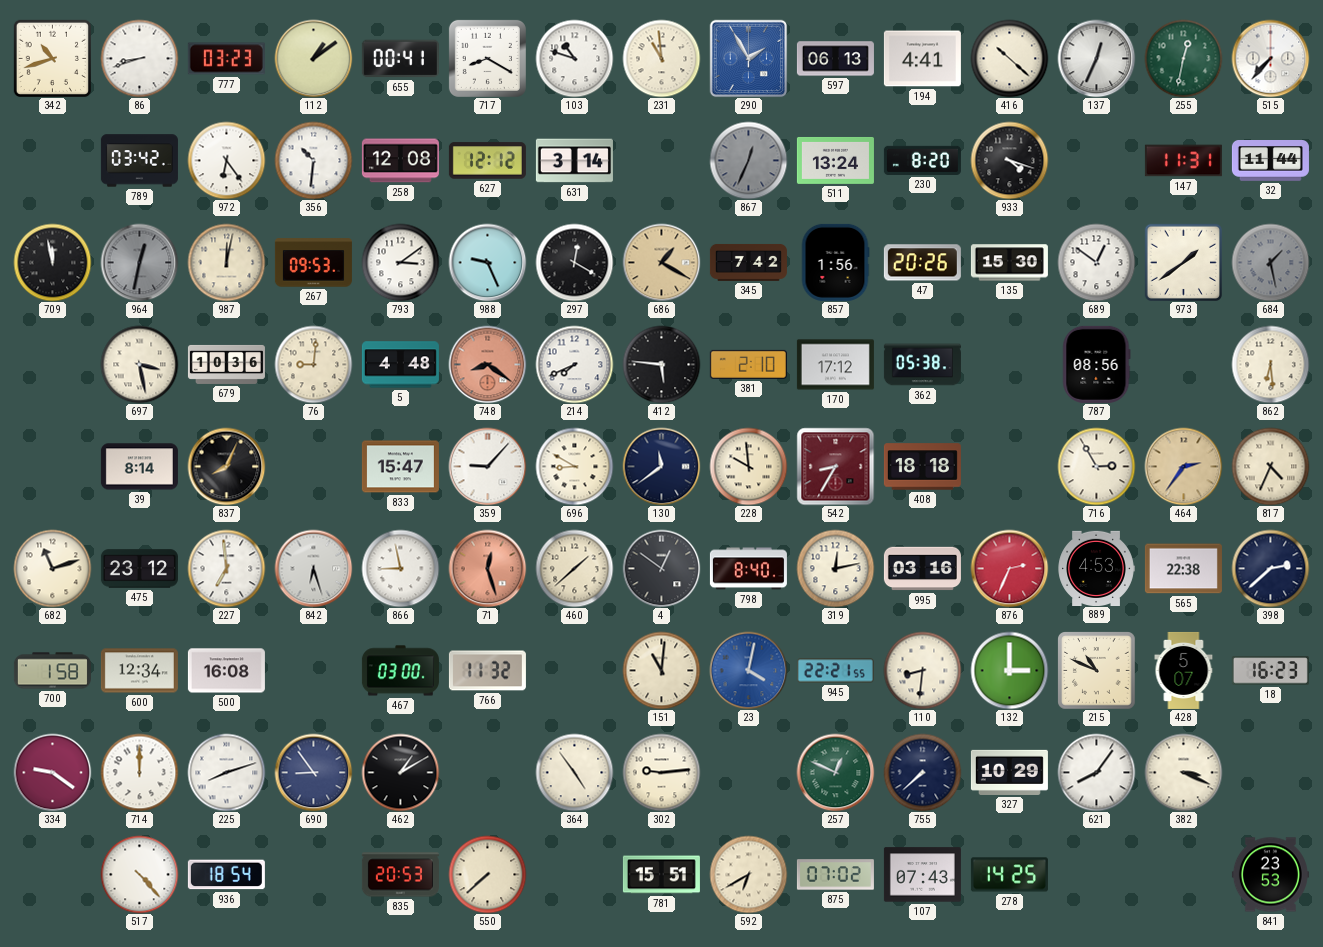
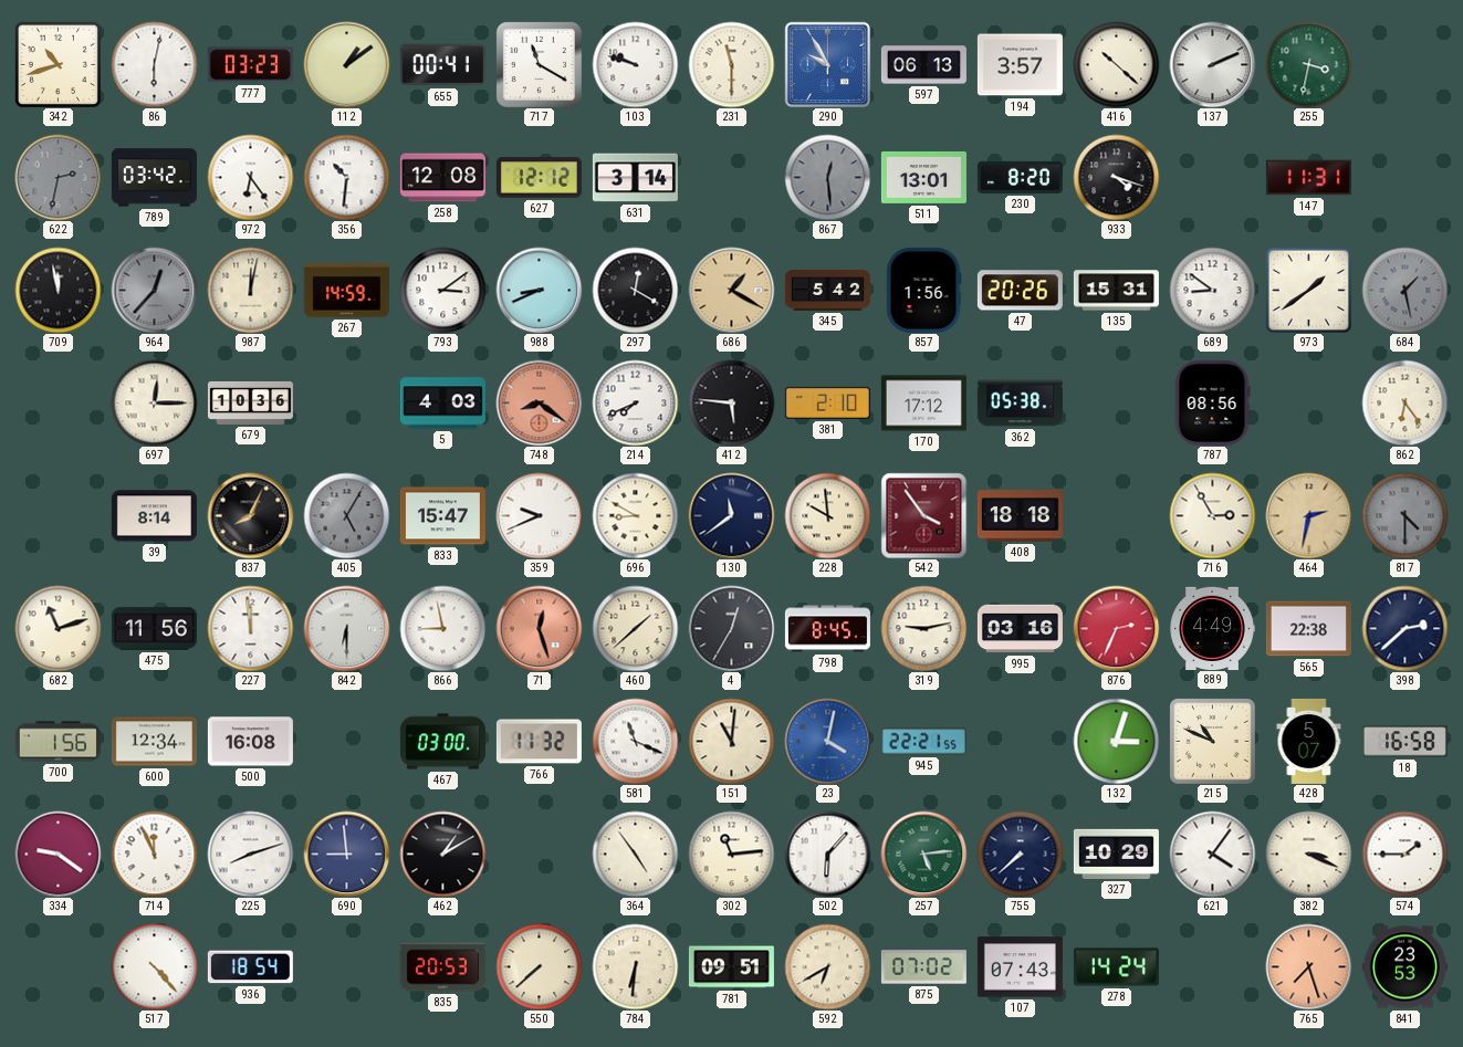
86: 8:42 -> 6:02
717: 8:20 -> 11:20
103: 10:48 -> 9:48
231: 10:59 -> 11:30
290: 1:55 -> 9:55
194: 4:41 -> 3:57
137: 12:34 -> 2:11
255: 12:32 -> 3:32
515: 7:37 -> none
622: none -> 2:32
867: 12:34 -> 12:29
511: 13:24 -> 13:01
32: 11:44 -> none
964: 12:32 -> 12:37
267: 09:53 -> 14:59
988: 9:26 -> 8:41
345: 7:42 -> 5:42
135: 15:30 -> 15:31
689: 12:51 -> 8:51
697: 3:28 -> 12:15
76: 9:01 -> none
5: 4:48 -> 4:03
862: 6:29 -> 6:24
405: none -> 5:05
359: 9:07 -> 9:41
542: 8:35 -> 3:54
464: 2:36 -> 2:32
817: 4:34 -> 4:30
817 dial: cream -> grey
475: 23:12 -> 11:56
227: 6:59 -> 11:59
842: 6:27 -> 6:30
4: 12:51 -> 12:35
798: 8:40 -> 8:45
319: 12:13 -> 9:13
889: 4:53 -> 4:49
700: 1:58 -> 1:56
581: none -> 11:19
110: 8:31 -> none
132: 3:00 -> 3:03
18: 16:23 -> 16:58
714: 12:00 -> 11:56
690: 8:54 -> 8:59
302: 9:14 -> 11:14
502: none -> 6:07
257: 12:49 -> 5:14
621: 8:06 -> 4:06
574: none -> 1:45
784: none -> 6:31
781: 15:51 -> 09:51
278: 14:25 -> 14:24
765: none -> 7:27
